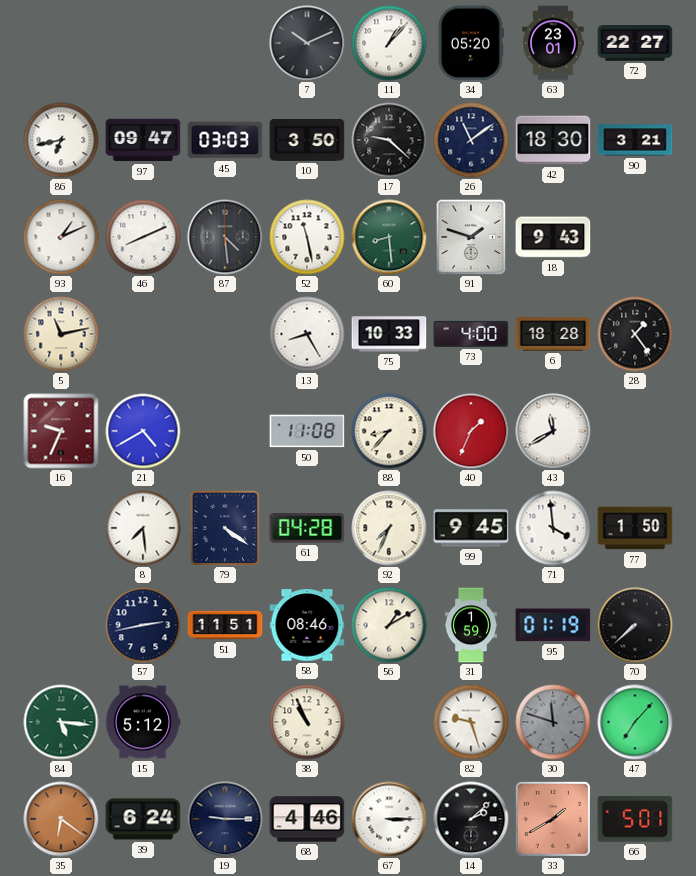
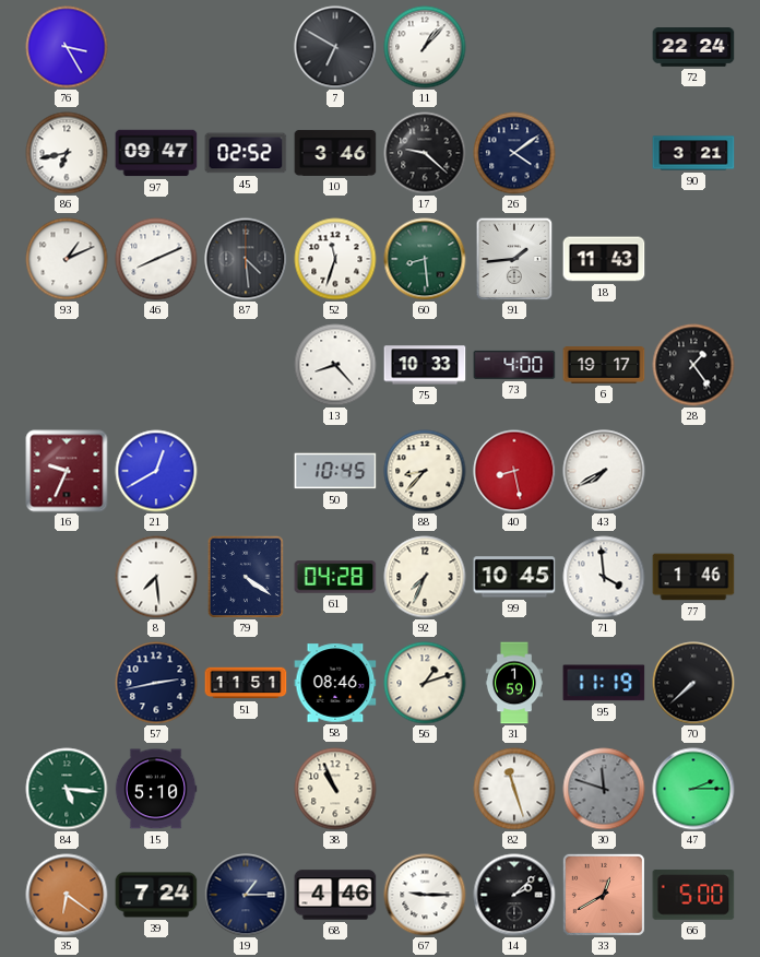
76: none -> 3:25
7: 10:11 -> 6:50
34: 05:20 -> none
63: 23:01 -> none
72: 22:27 -> 22:24
45: 03:03 -> 02:52
10: 3:50 -> 3:46
26: 11:09 -> 4:09
42: 18:30 -> none
52: 11:28 -> 11:33
91: 1:48 -> 1:44
18: 9:43 -> 11:43
5: 11:13 -> none
13: 8:25 -> 8:23
6: 18:28 -> 19:17
21: 4:40 -> 12:40
50: 11:08 -> 10:45
40: 1:34 -> 8:28
43: 11:40 -> 7:40
99: 9:45 -> 10:45
77: 1:50 -> 1:46
56: 1:10 -> 1:12
95: 01:19 -> 11:19
15: 5:12 -> 5:10
82: 9:27 -> 11:27
47: 7:07 -> 2:15
39: 6:24 -> 7:24
19: 9:15 -> 1:15
67: 3:15 -> 9:15
33: 1:40 -> 12:40
66: 5:01 -> 5:00
